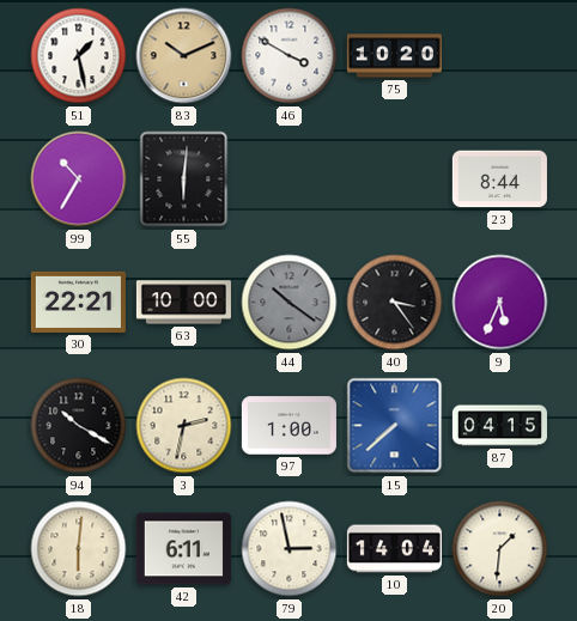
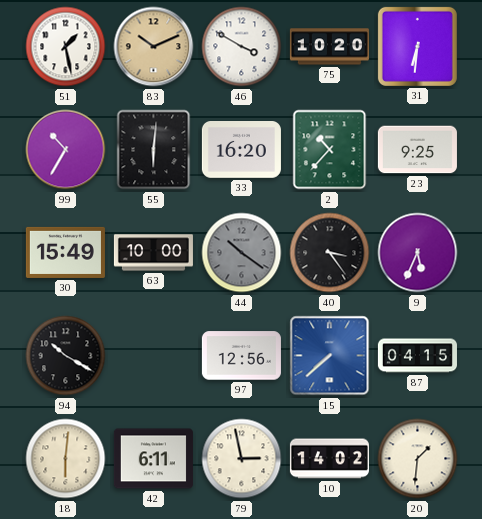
31: none -> 6:31
33: none -> 16:20
2: none -> 10:37
23: 8:44 -> 9:25
30: 22:21 -> 15:49
3: 2:32 -> none
97: 1:00 -> 12:56
10: 14:04 -> 14:02
